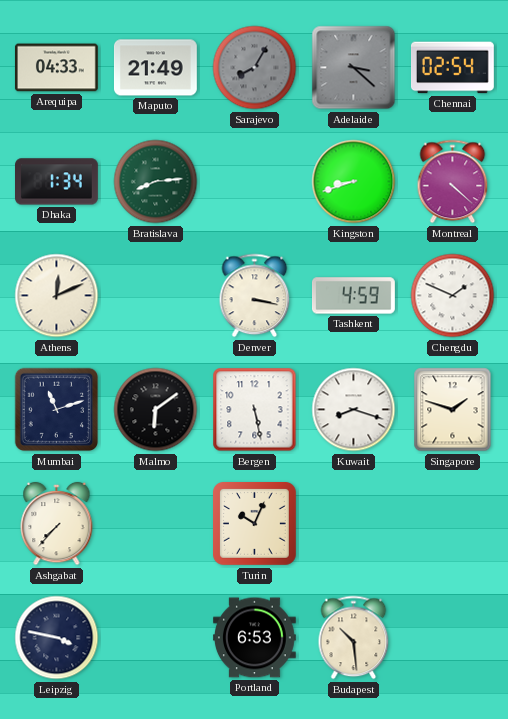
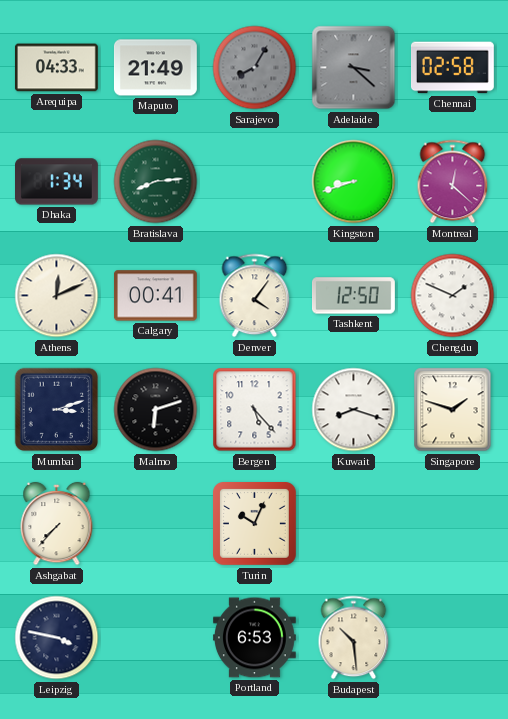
Chennai: 02:54 -> 02:58
Montreal: 4:22 -> 12:22
Calgary: none -> 00:41
Denver: 3:17 -> 4:06
Tashkent: 4:59 -> 12:50
Mumbai: 11:12 -> 3:12
Malmo: 6:09 -> 6:12
Bergen: 5:28 -> 5:23
